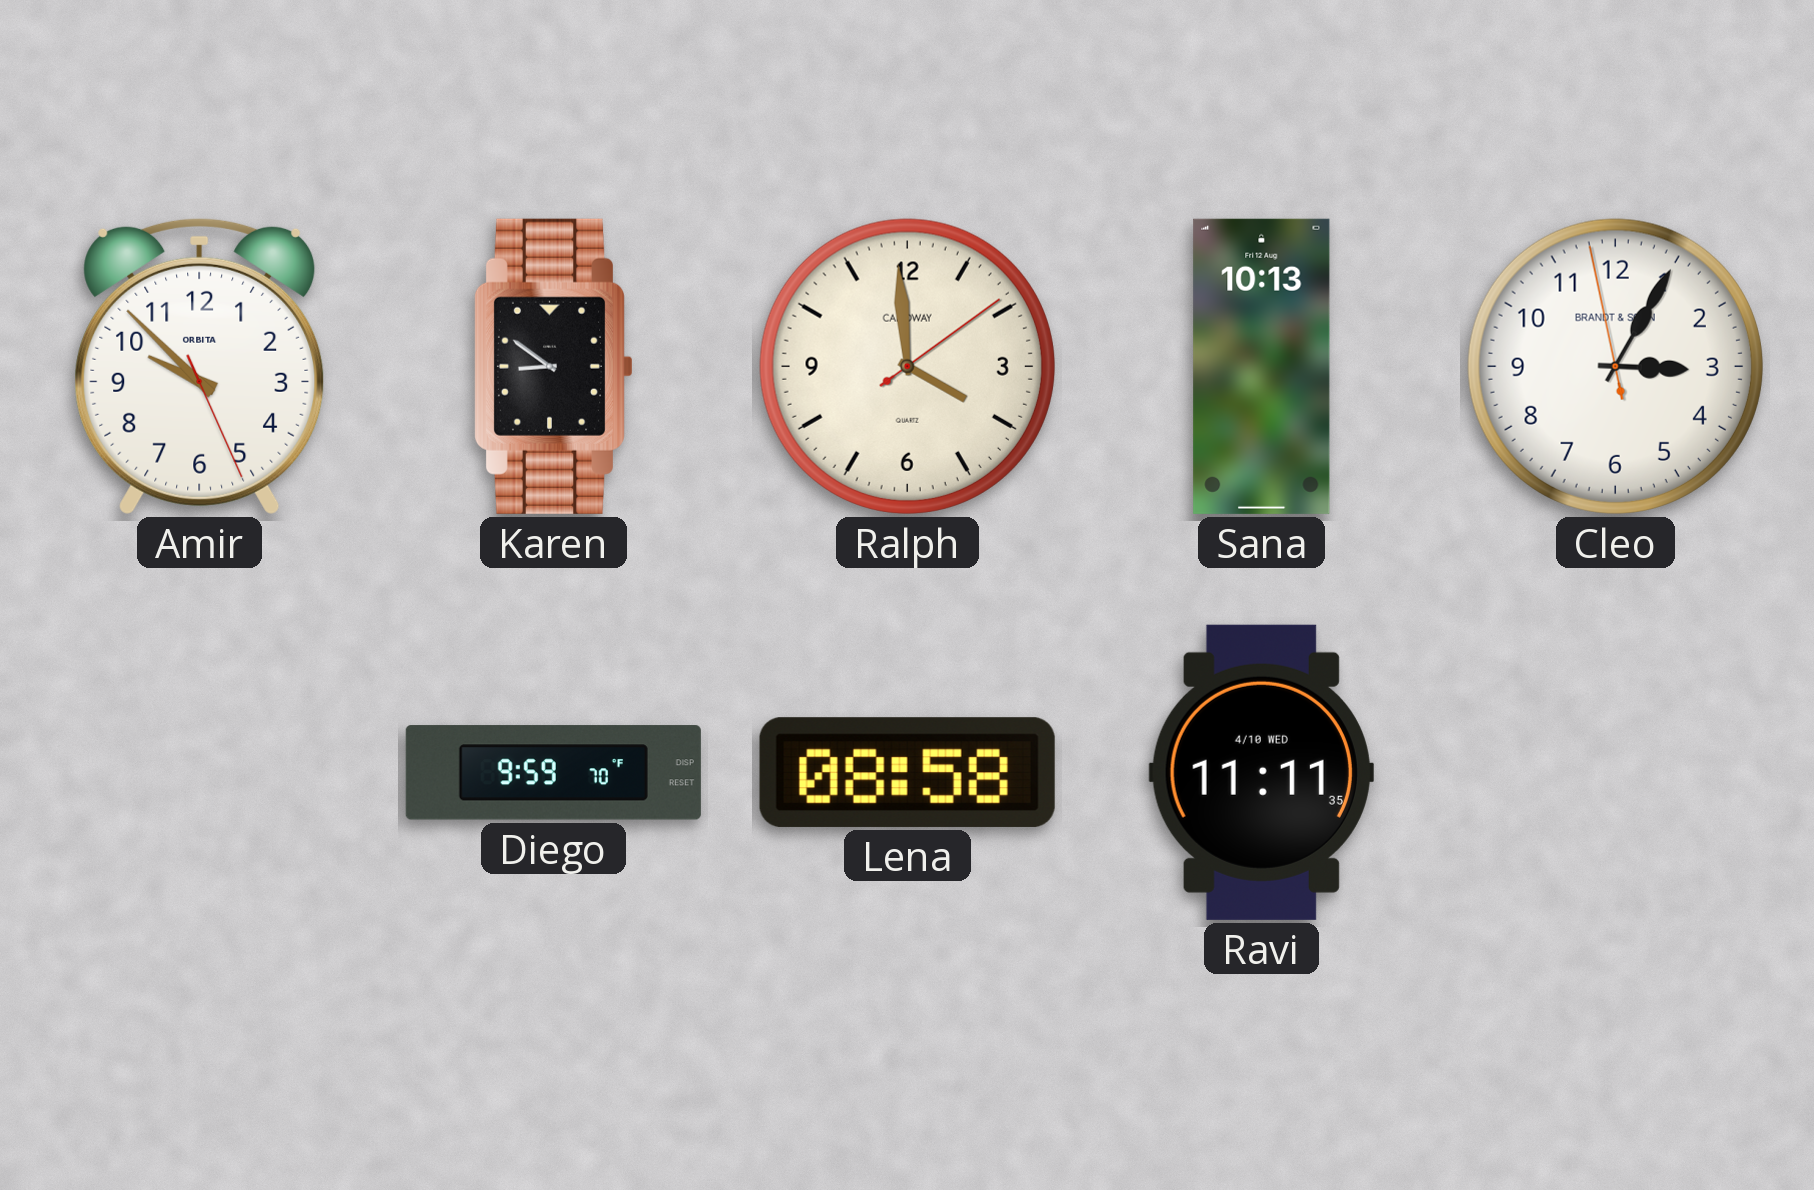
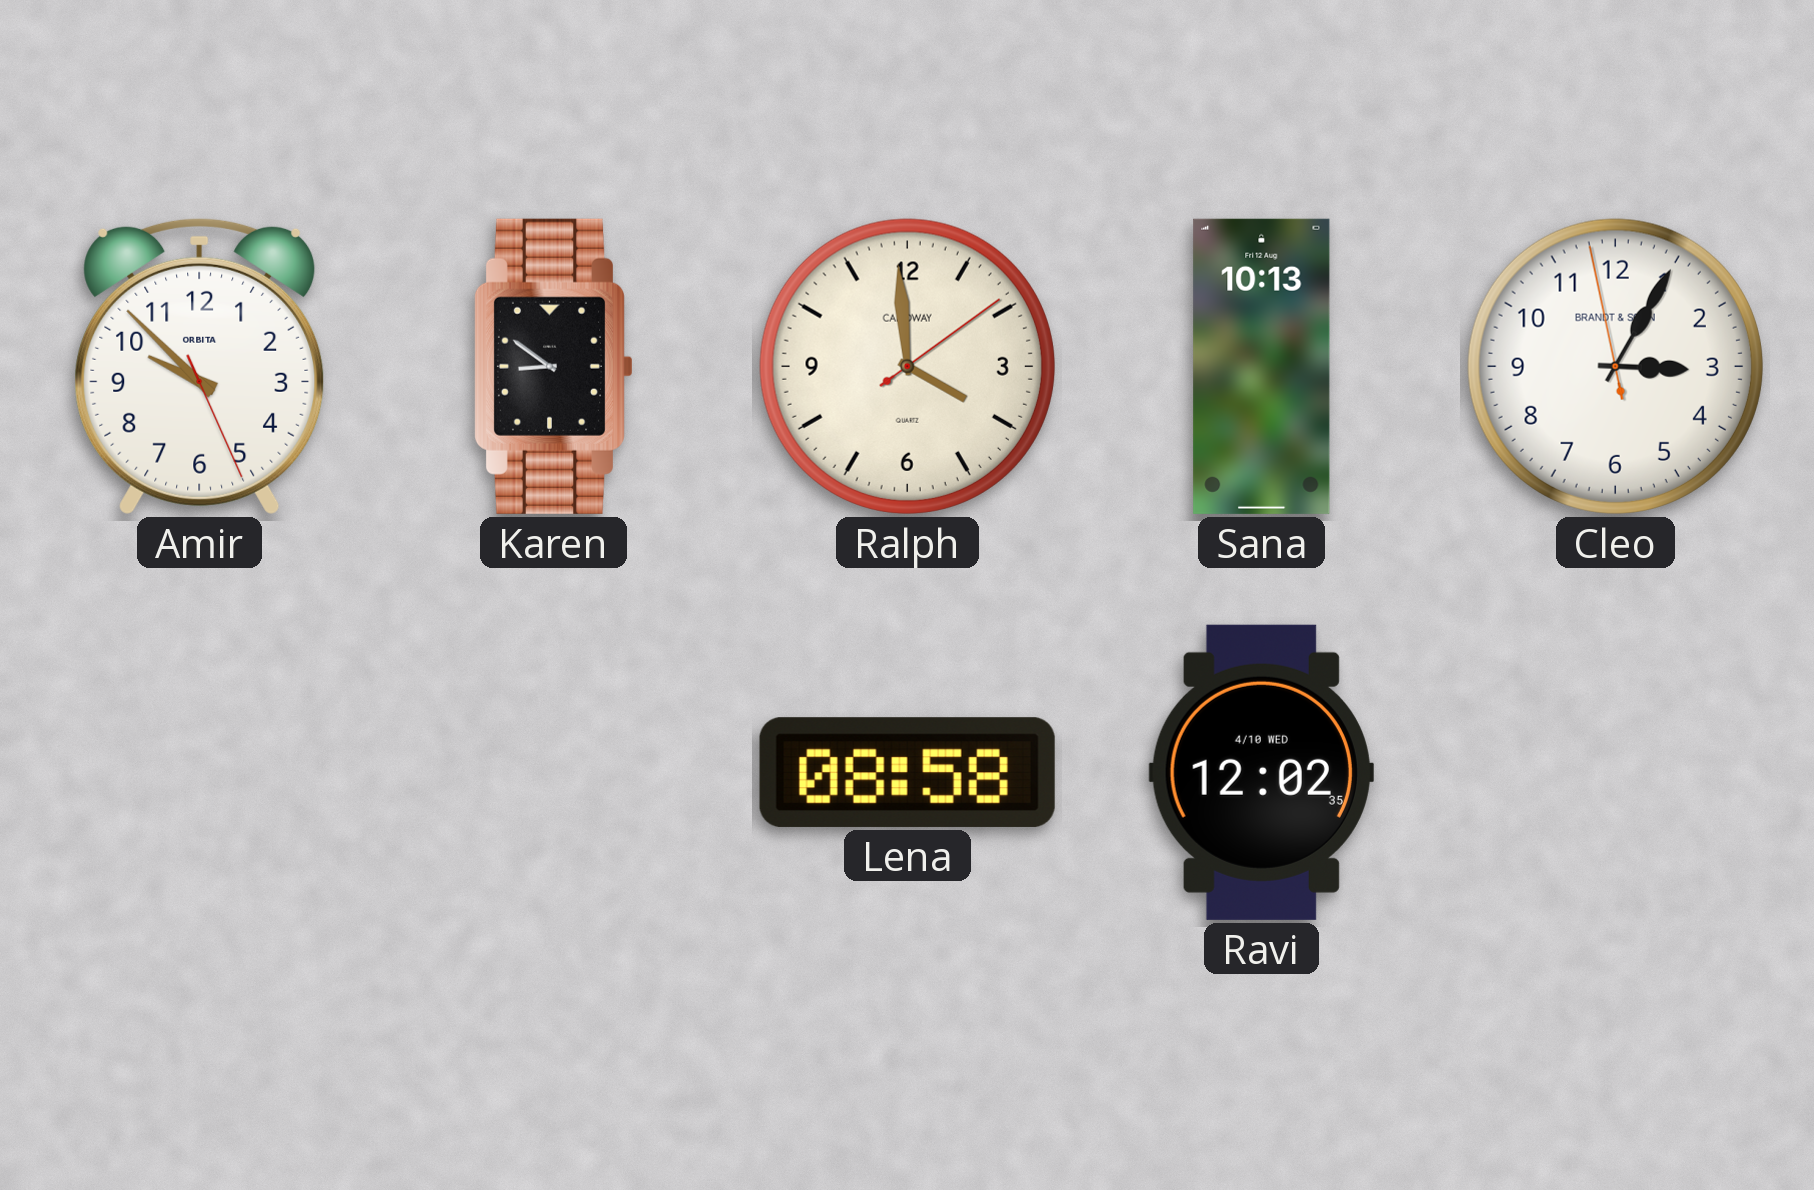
Diego: 9:59 -> none
Ravi: 11:11 -> 12:02
